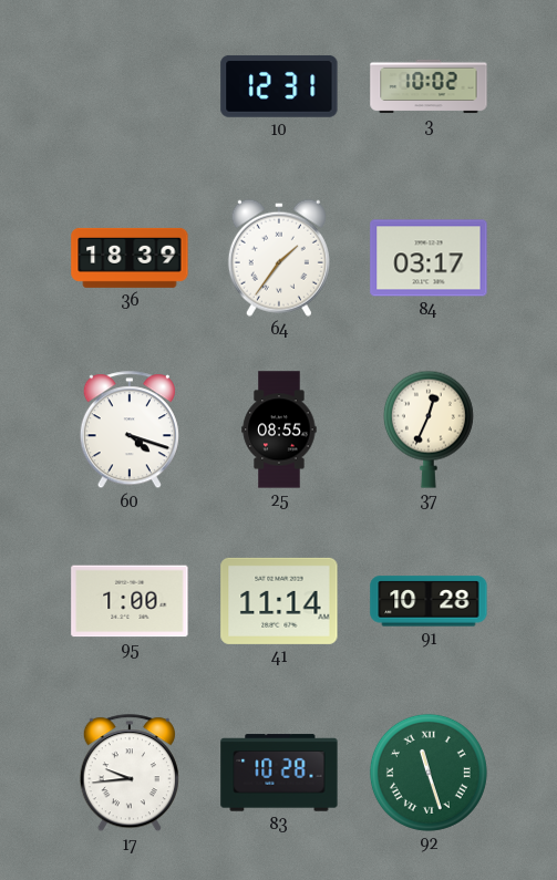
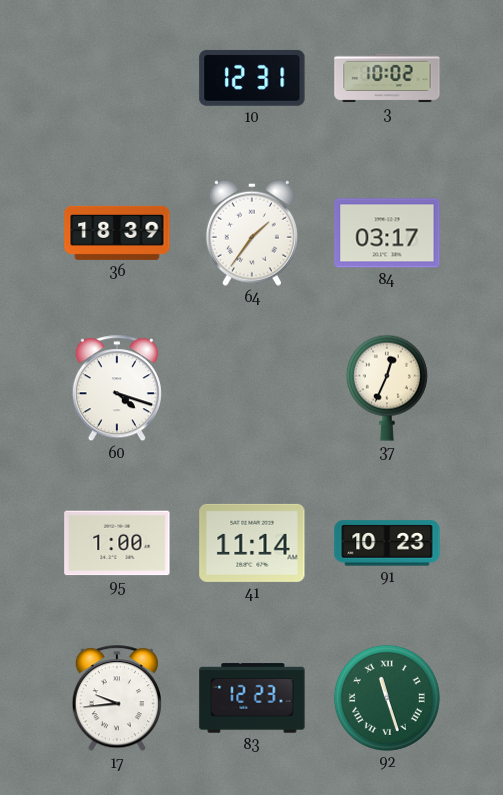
25: 08:55 -> none
91: 10:28 -> 10:23
83: 10:28 -> 12:23
